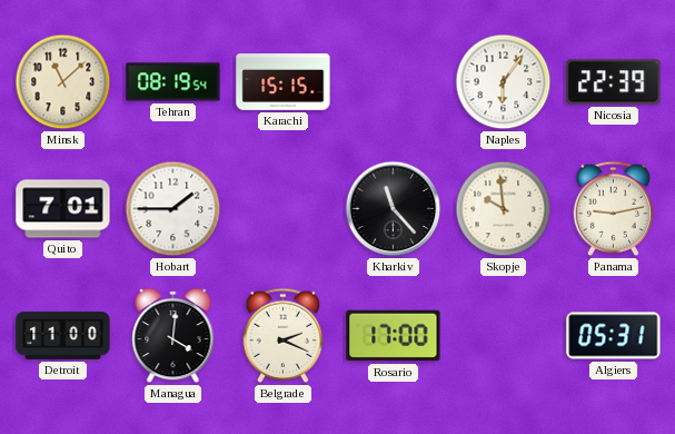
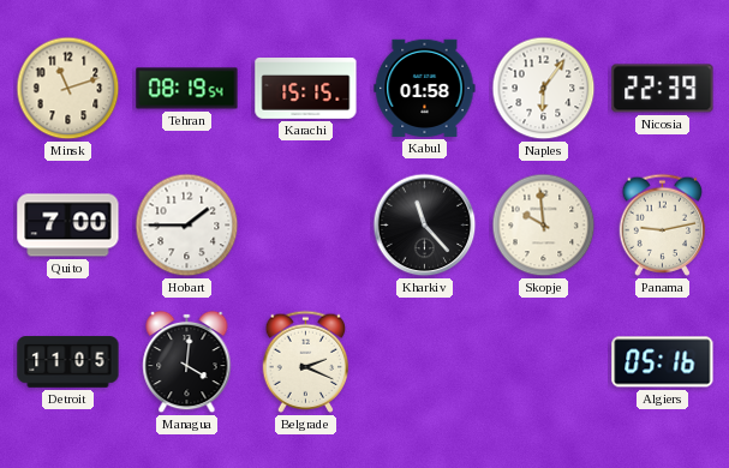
Minsk: 11:08 -> 11:12
Kabul: none -> 01:58
Quito: 7:01 -> 7:00
Detroit: 11:00 -> 11:05
Rosario: 17:00 -> none
Algiers: 05:31 -> 05:16
